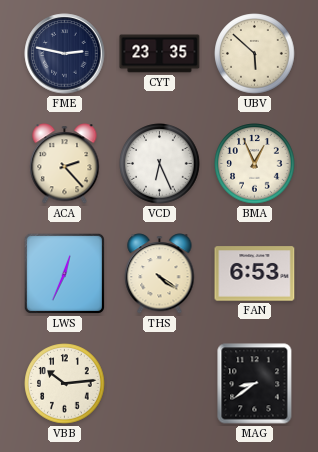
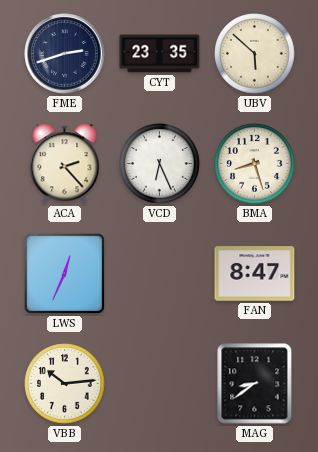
FME: 2:47 -> 2:42
BMA: 12:56 -> 8:27
THS: 4:21 -> none
FAN: 6:53 -> 8:47
